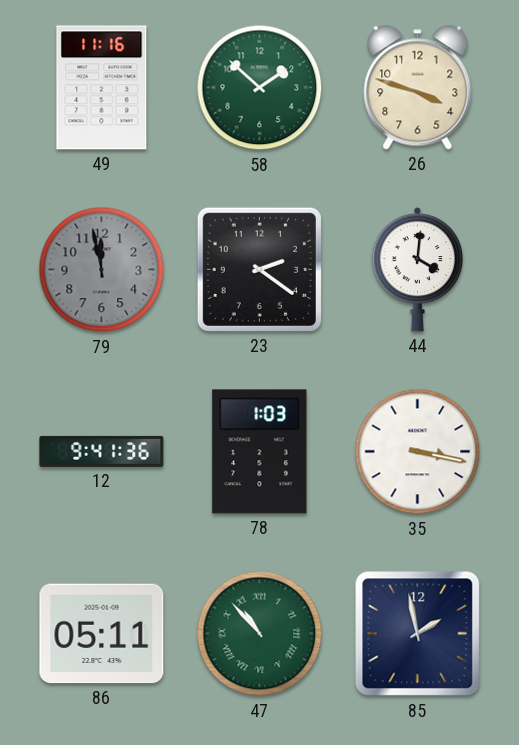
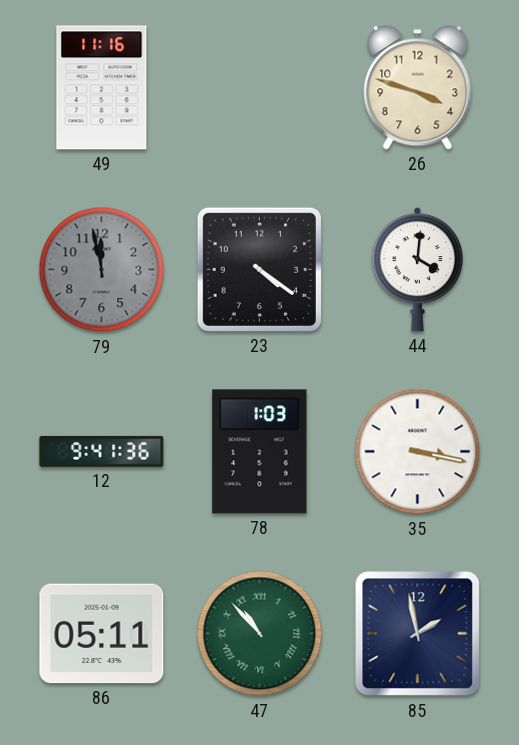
58: 1:52 -> none
23: 2:21 -> 4:21
